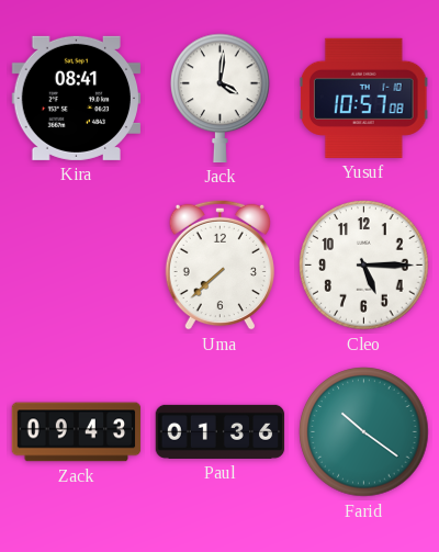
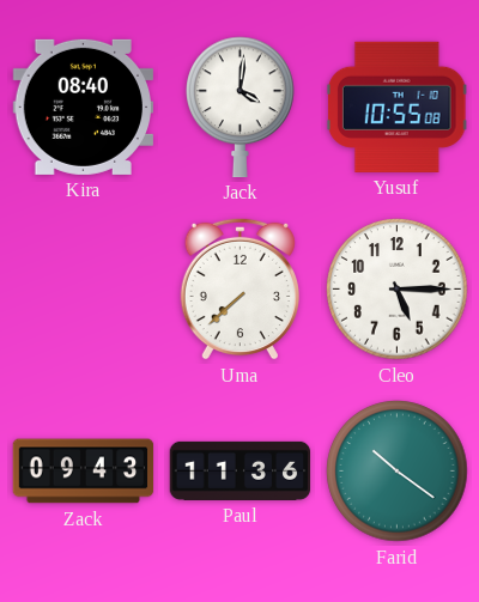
Kira: 08:41 -> 08:40
Yusuf: 10:57 -> 10:55
Paul: 01:36 -> 11:36
